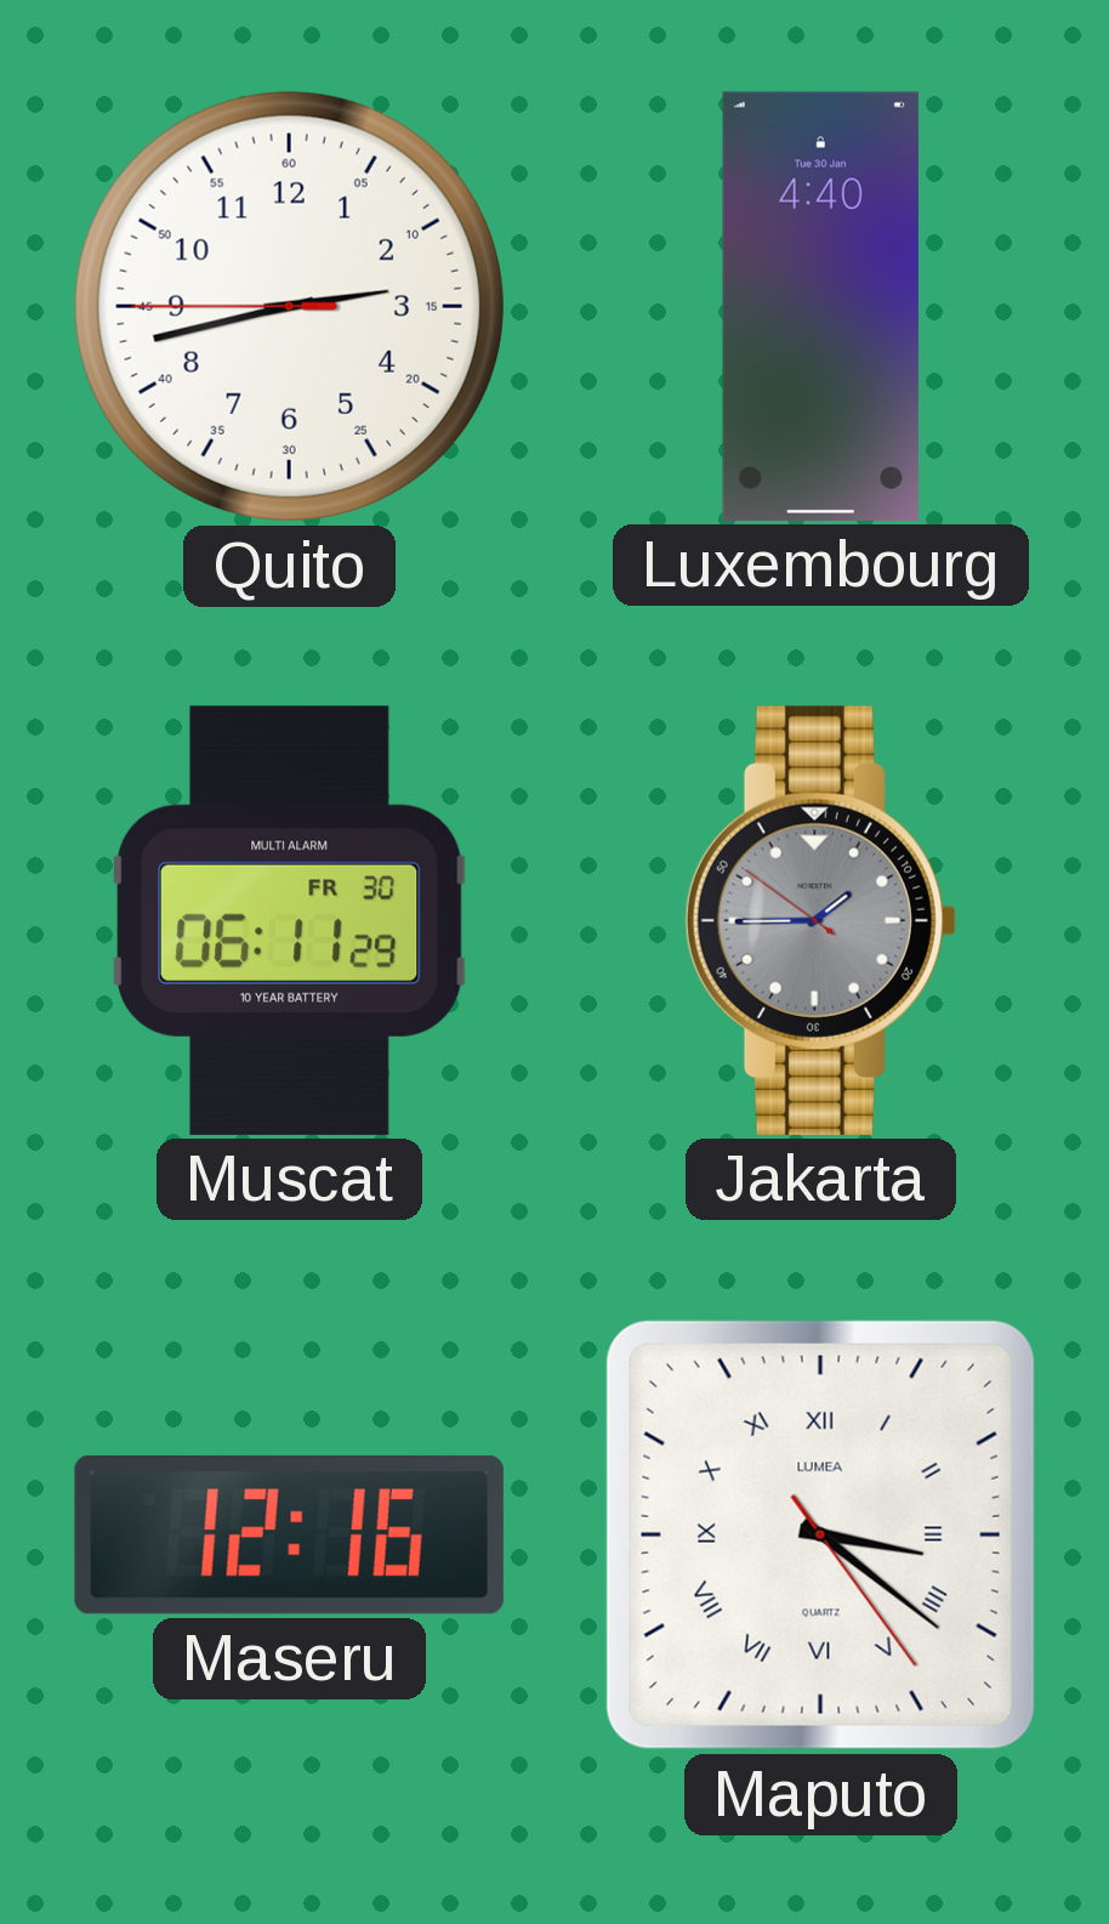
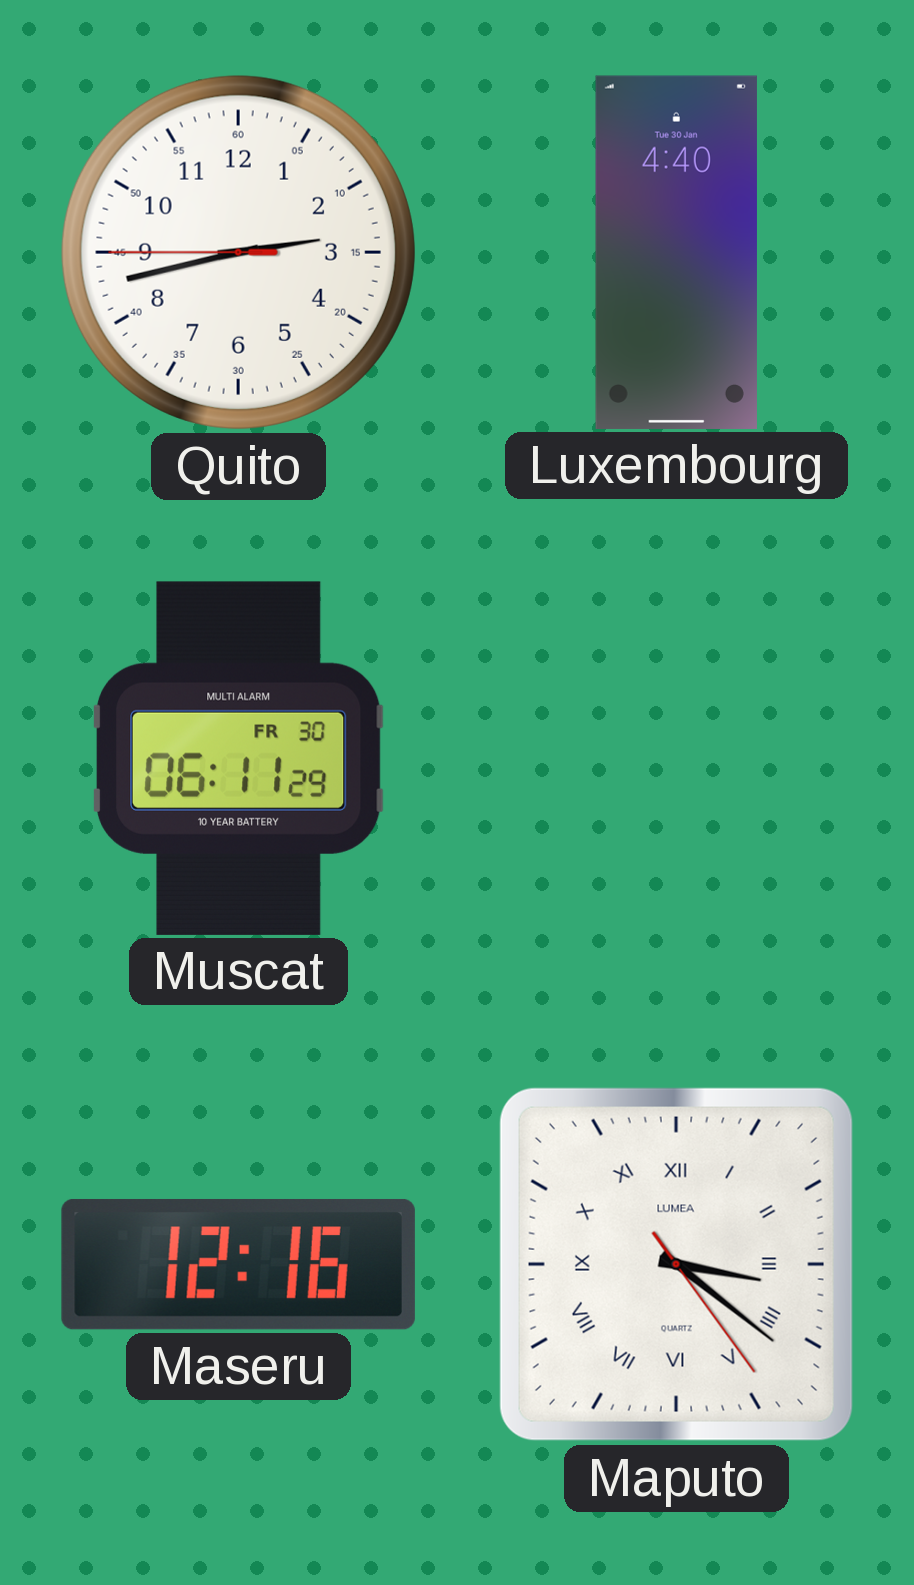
Jakarta: 1:44 -> none
